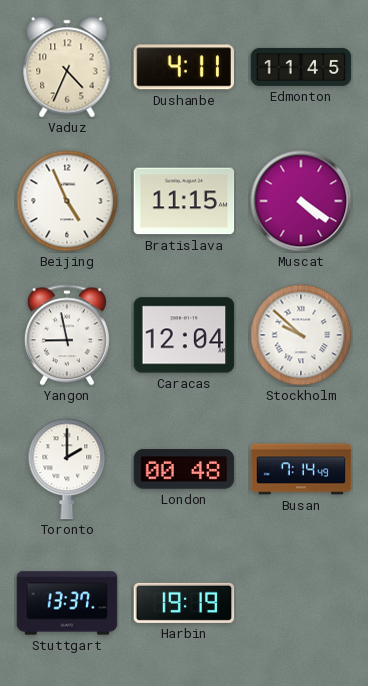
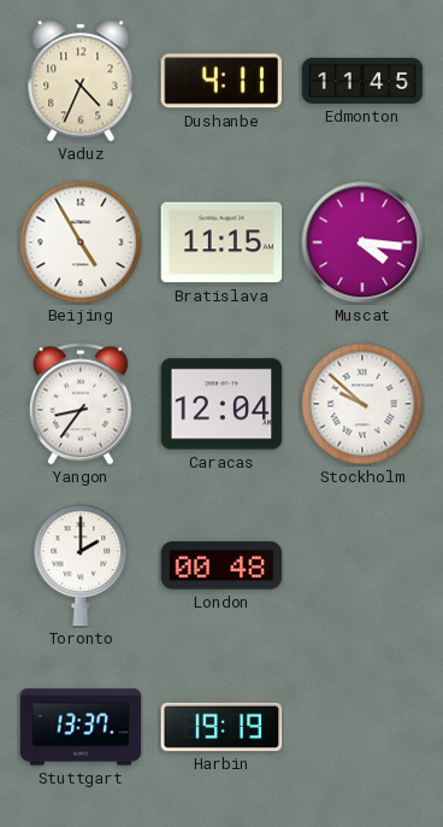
Beijing: 4:56 -> 4:55
Muscat: 4:21 -> 4:16
Yangon: 8:58 -> 8:36
Busan: 7:14 -> none
